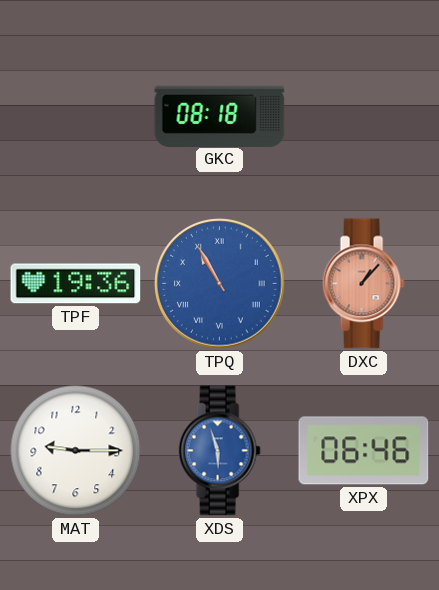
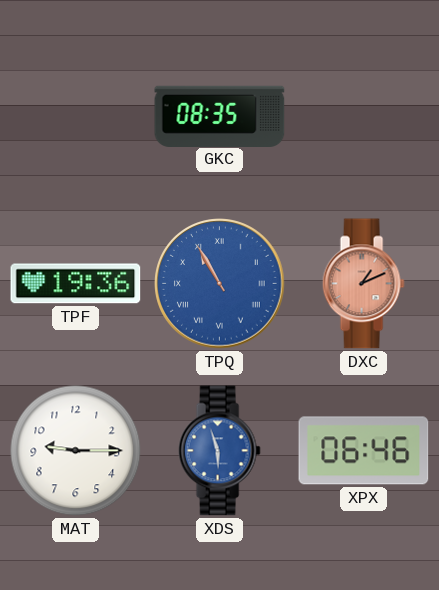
GKC: 08:18 -> 08:35
DXC: 1:07 -> 1:11
